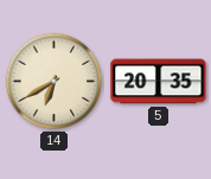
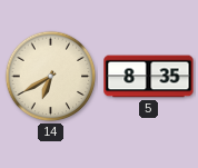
5: 20:35 -> 8:35
